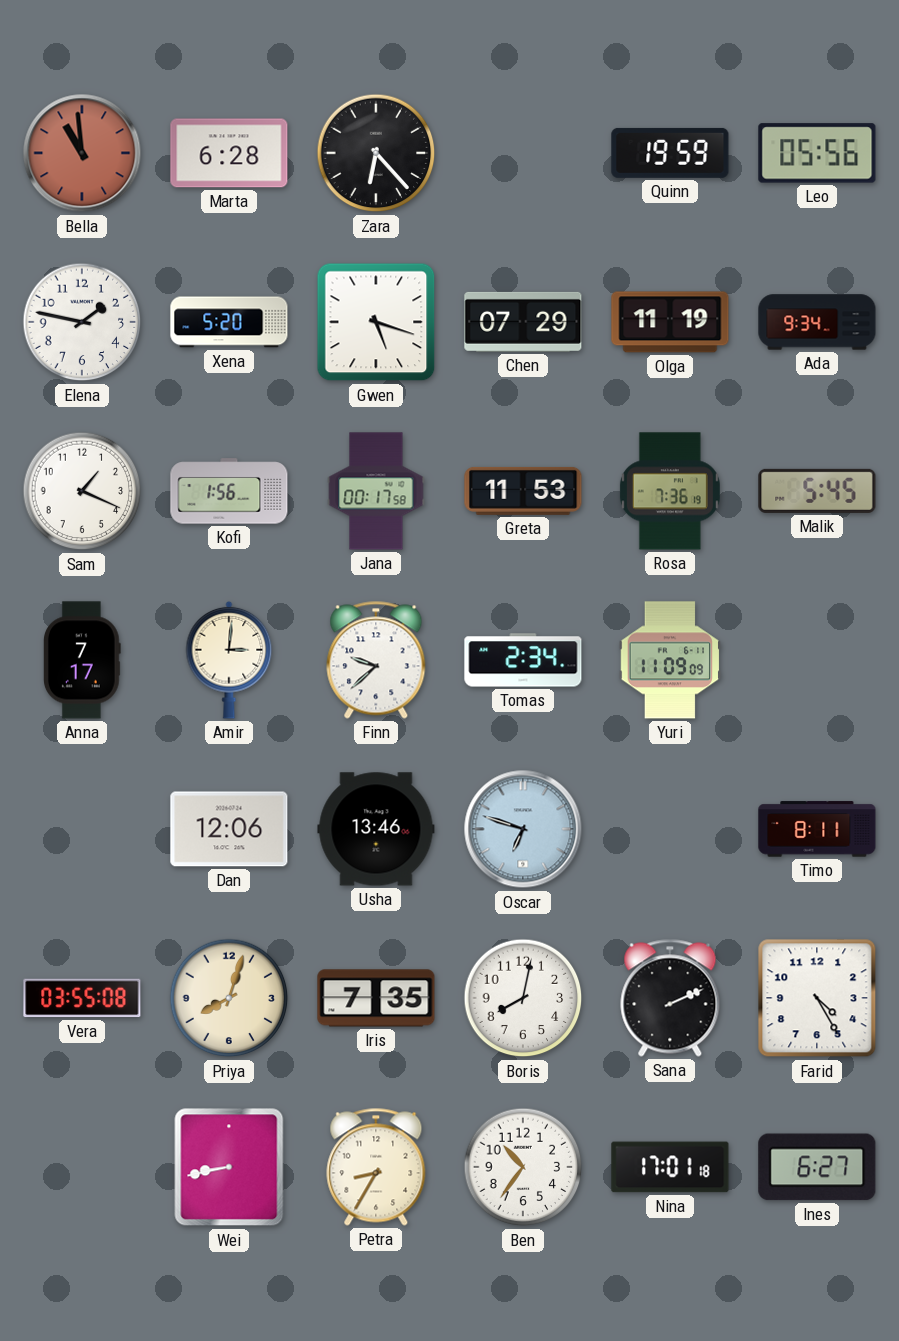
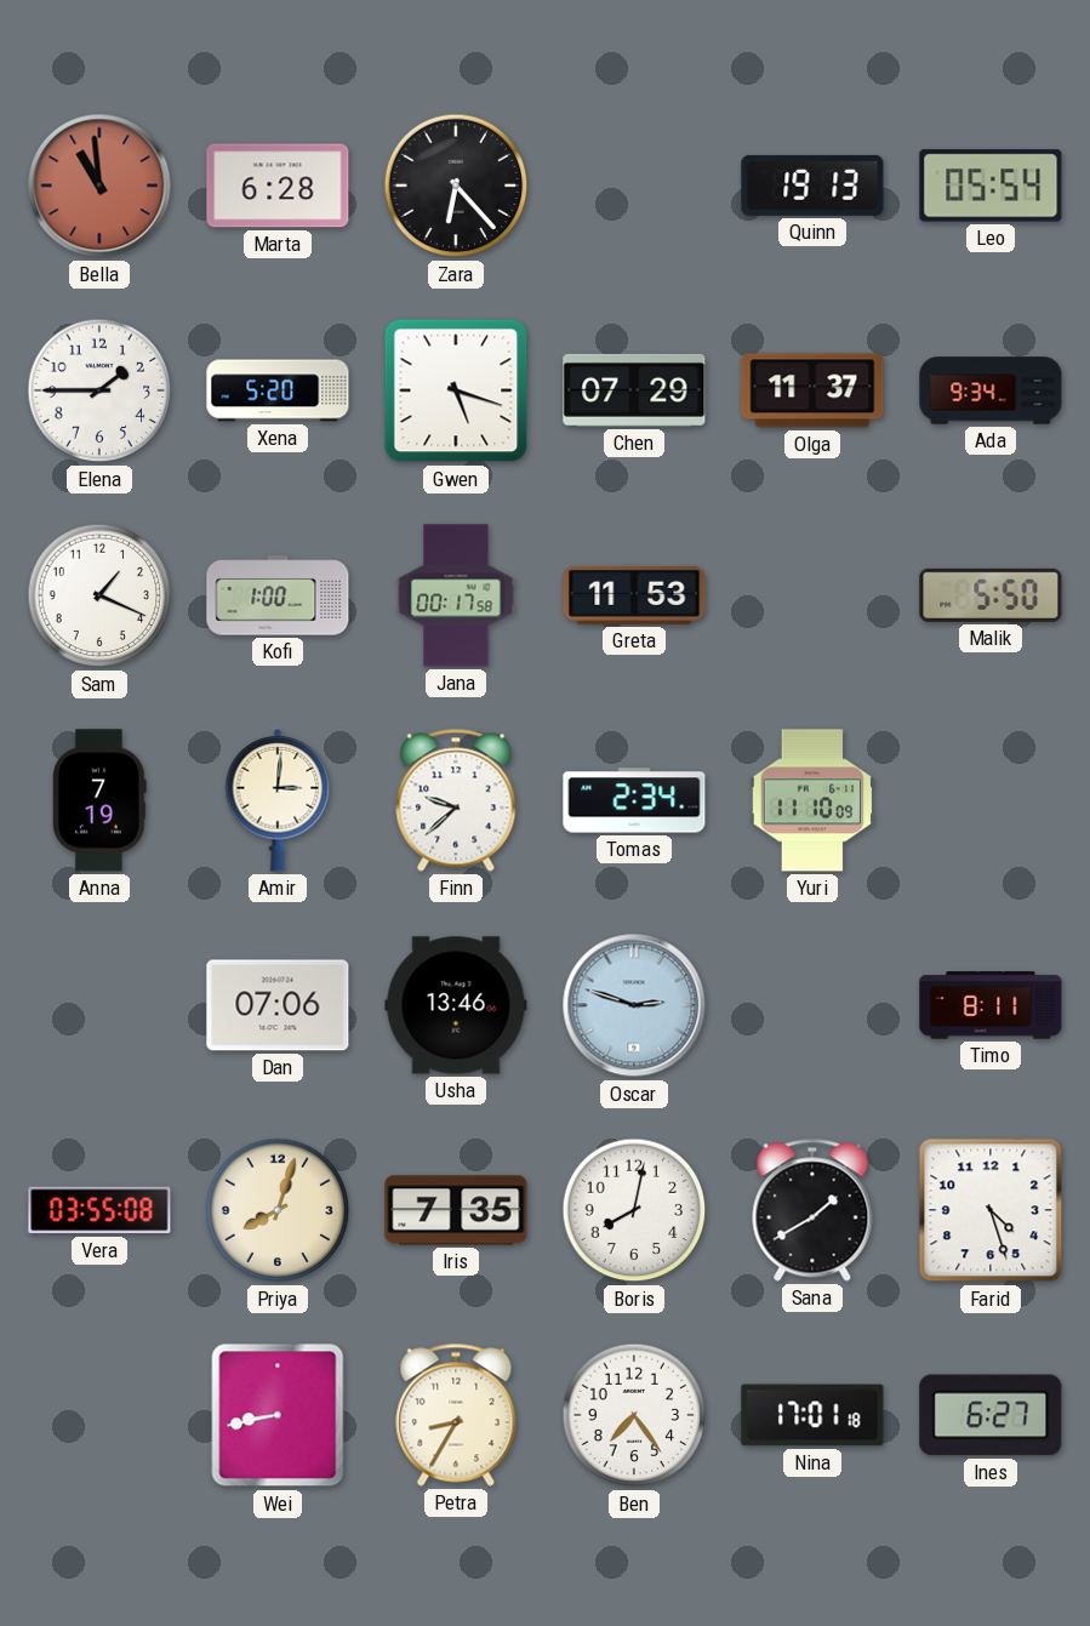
Quinn: 19:59 -> 19:13
Leo: 05:56 -> 05:54
Elena: 1:47 -> 1:45
Olga: 11:19 -> 11:37
Kofi: 1:56 -> 1:00
Rosa: 7:36 -> none
Malik: 5:45 -> 5:50
Anna: 7:17 -> 7:19
Yuri: 11:09 -> 11:10
Dan: 12:06 -> 07:06
Oscar: 6:48 -> 2:48
Sana: 2:11 -> 1:40
Farid: 4:25 -> 4:27
Ben: 10:36 -> 7:24
